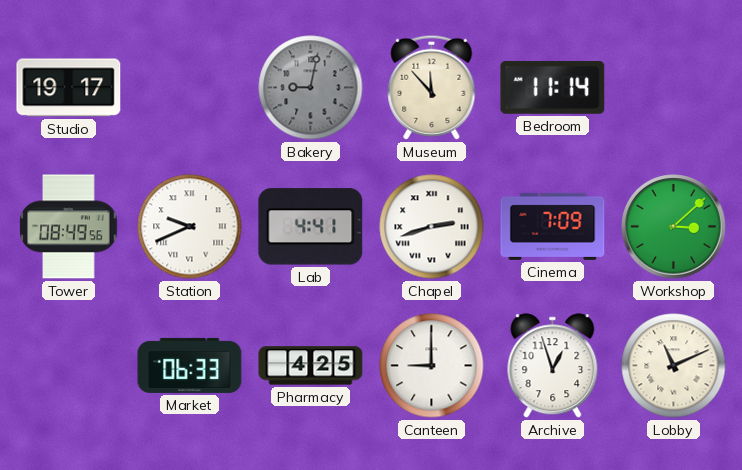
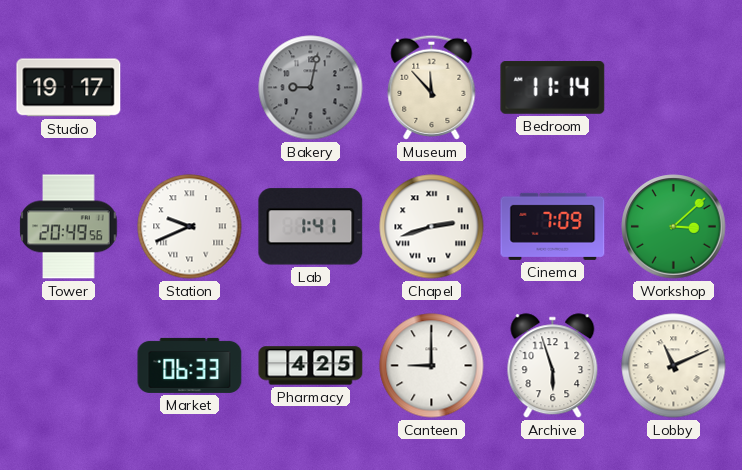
Tower: 08:49 -> 20:49
Lab: 4:41 -> 1:41
Archive: 12:57 -> 5:57
